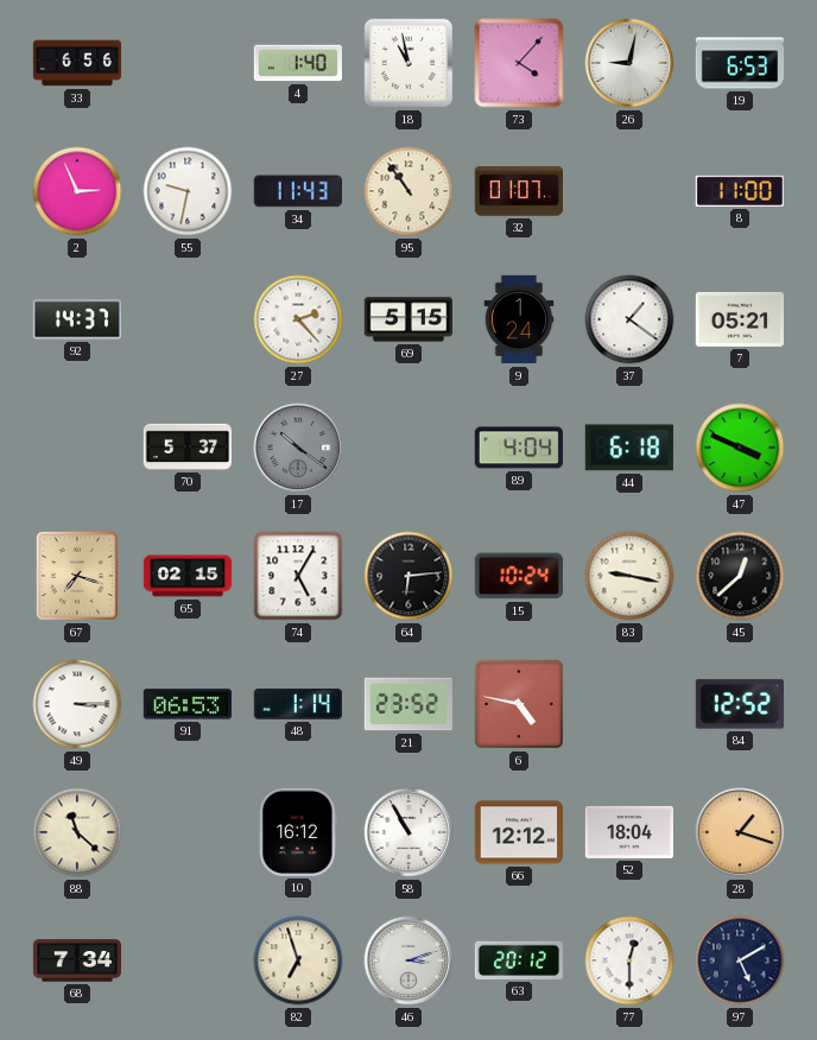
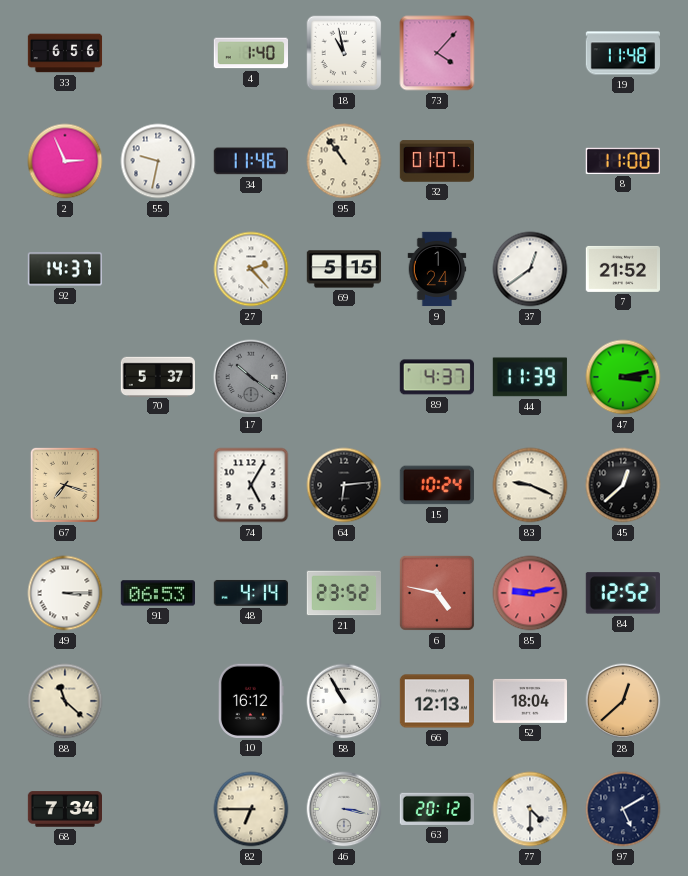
26: 9:02 -> none
19: 6:53 -> 11:48
34: 11:43 -> 11:46
37: 1:21 -> 12:39
7: 05:21 -> 21:52
89: 4:04 -> 4:37
44: 6:18 -> 11:39
47: 3:49 -> 3:13
65: 02:15 -> none
83: 9:17 -> 9:19
48: 1:14 -> 4:14
85: none -> 9:13
66: 12:12 -> 12:13
28: 1:18 -> 12:38
82: 6:57 -> 6:45
46: 3:12 -> 3:17
77: 12:30 -> 4:30
